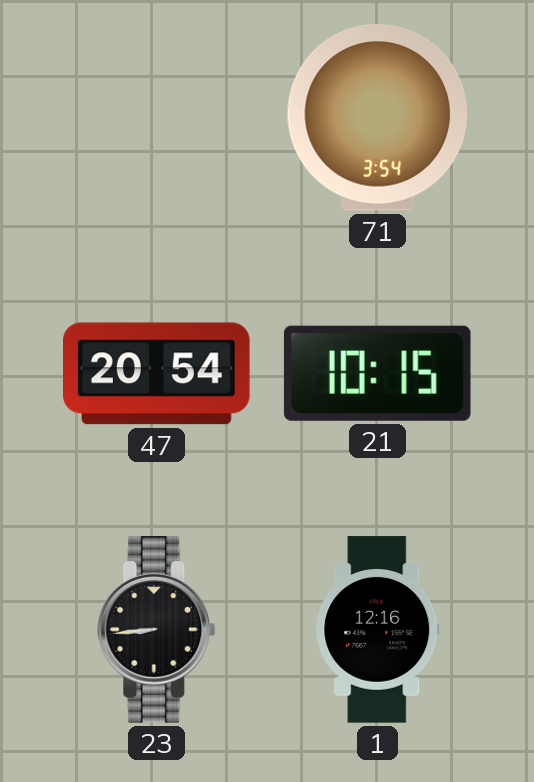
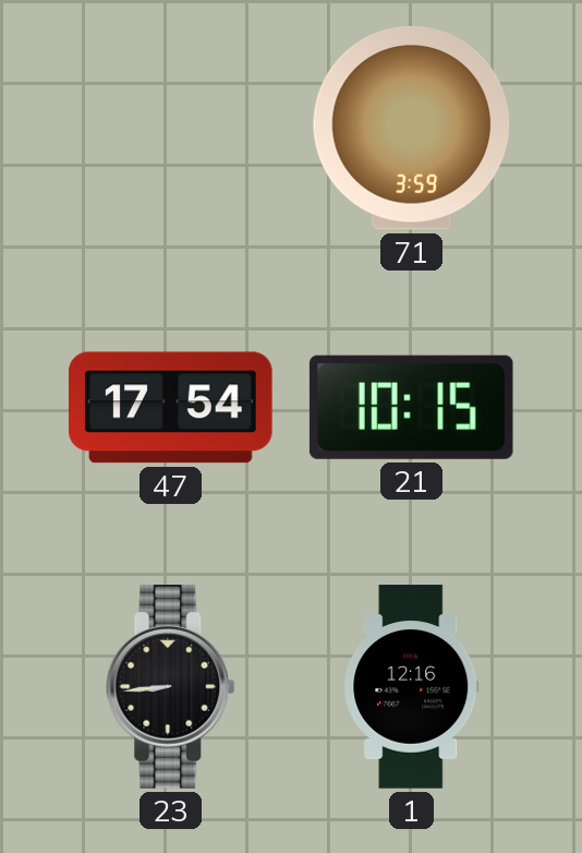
71: 3:54 -> 3:59
47: 20:54 -> 17:54
